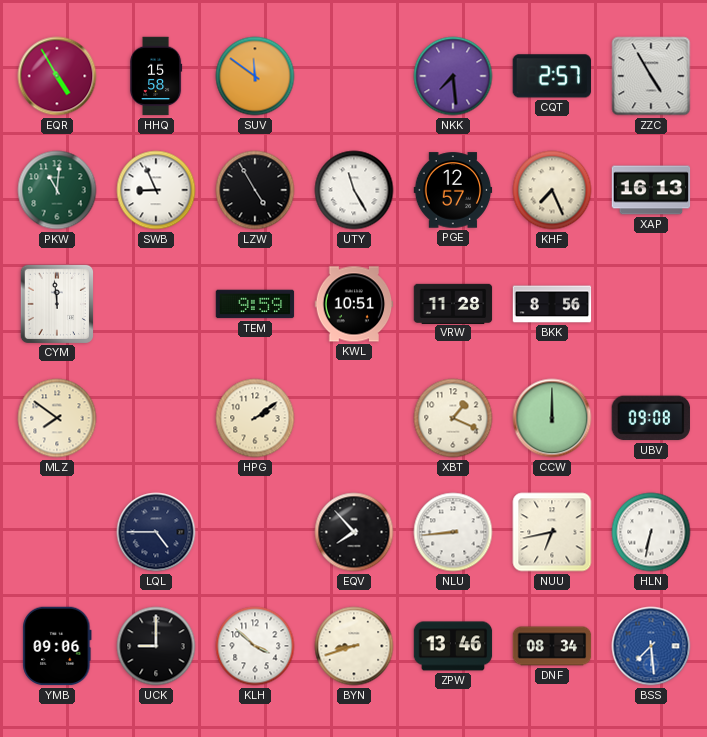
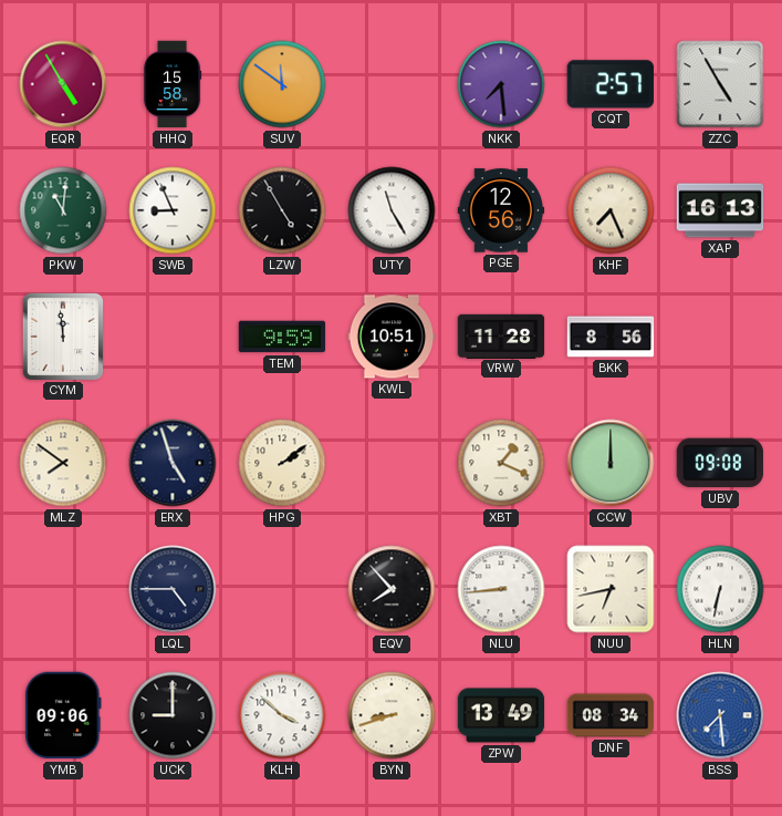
PGE: 12:57 -> 12:56
ERX: none -> 4:57
ZPW: 13:46 -> 13:49
